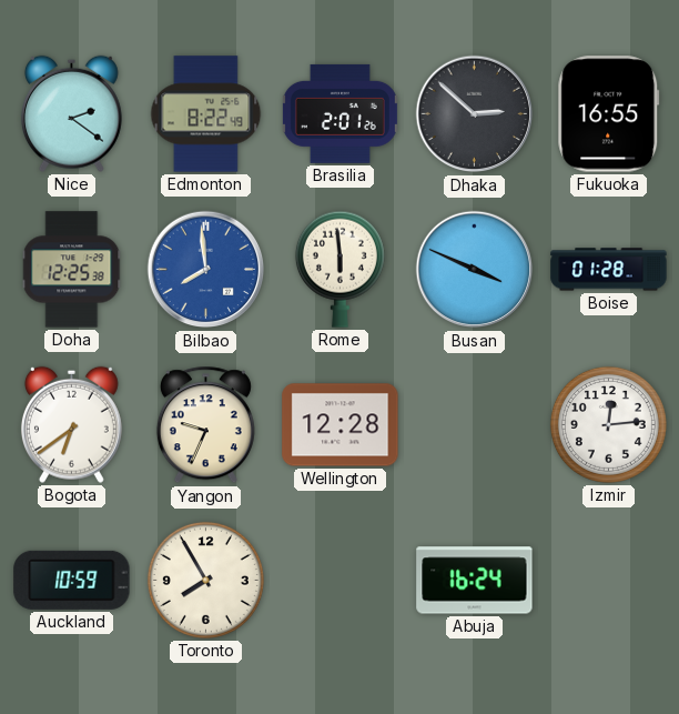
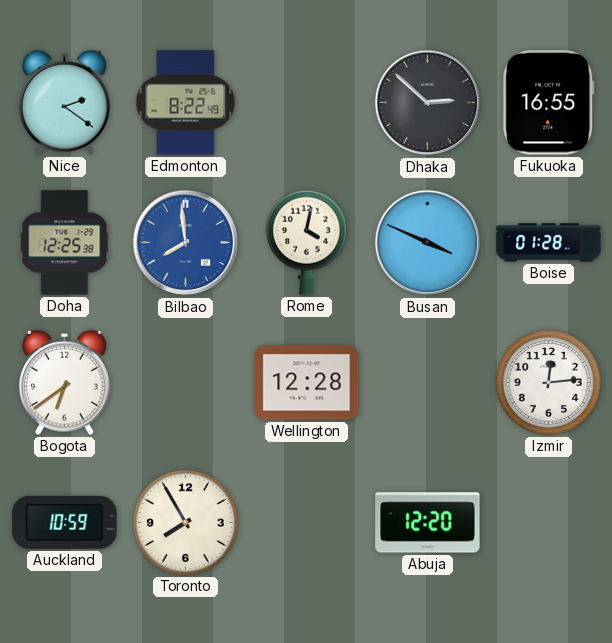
Brasilia: 2:01 -> none
Rome: 5:59 -> 4:02
Yangon: 9:34 -> none
Abuja: 16:24 -> 12:20
